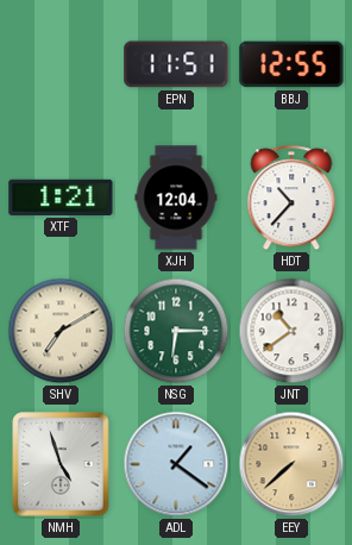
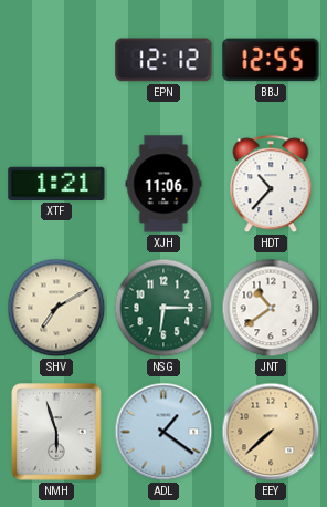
EPN: 11:51 -> 12:12
XJH: 12:04 -> 11:06
NMH: 4:57 -> 5:57
